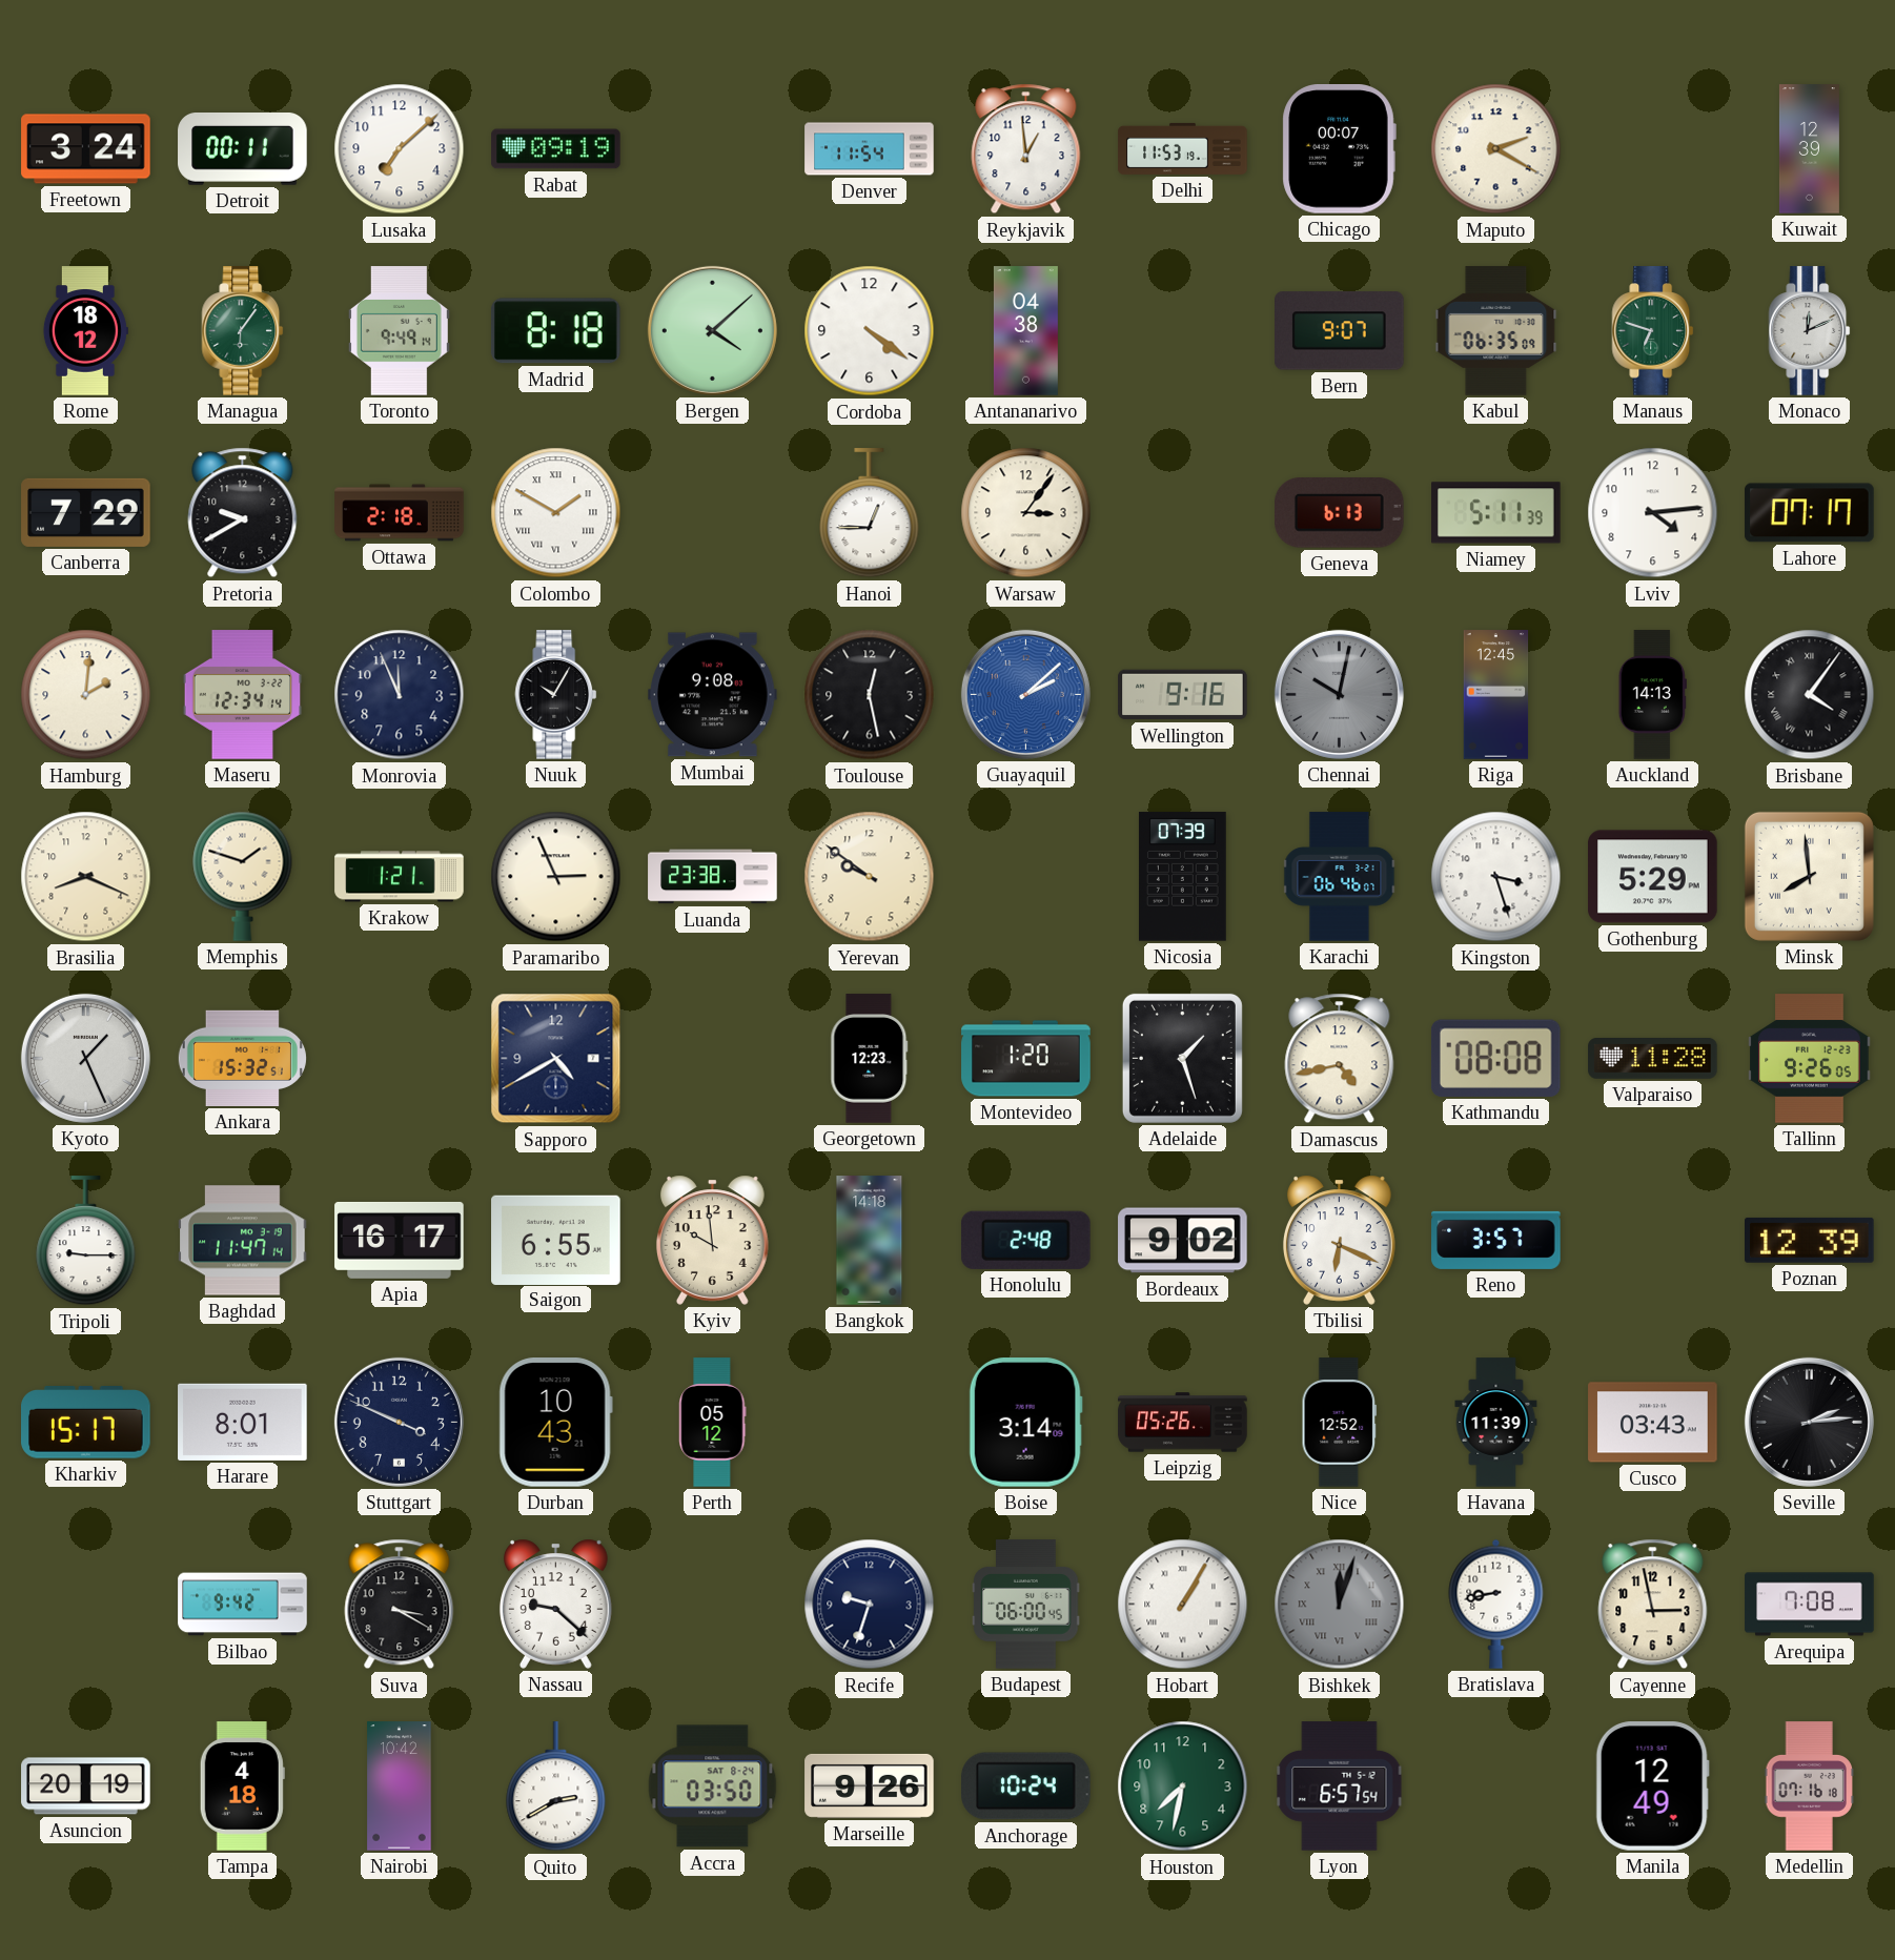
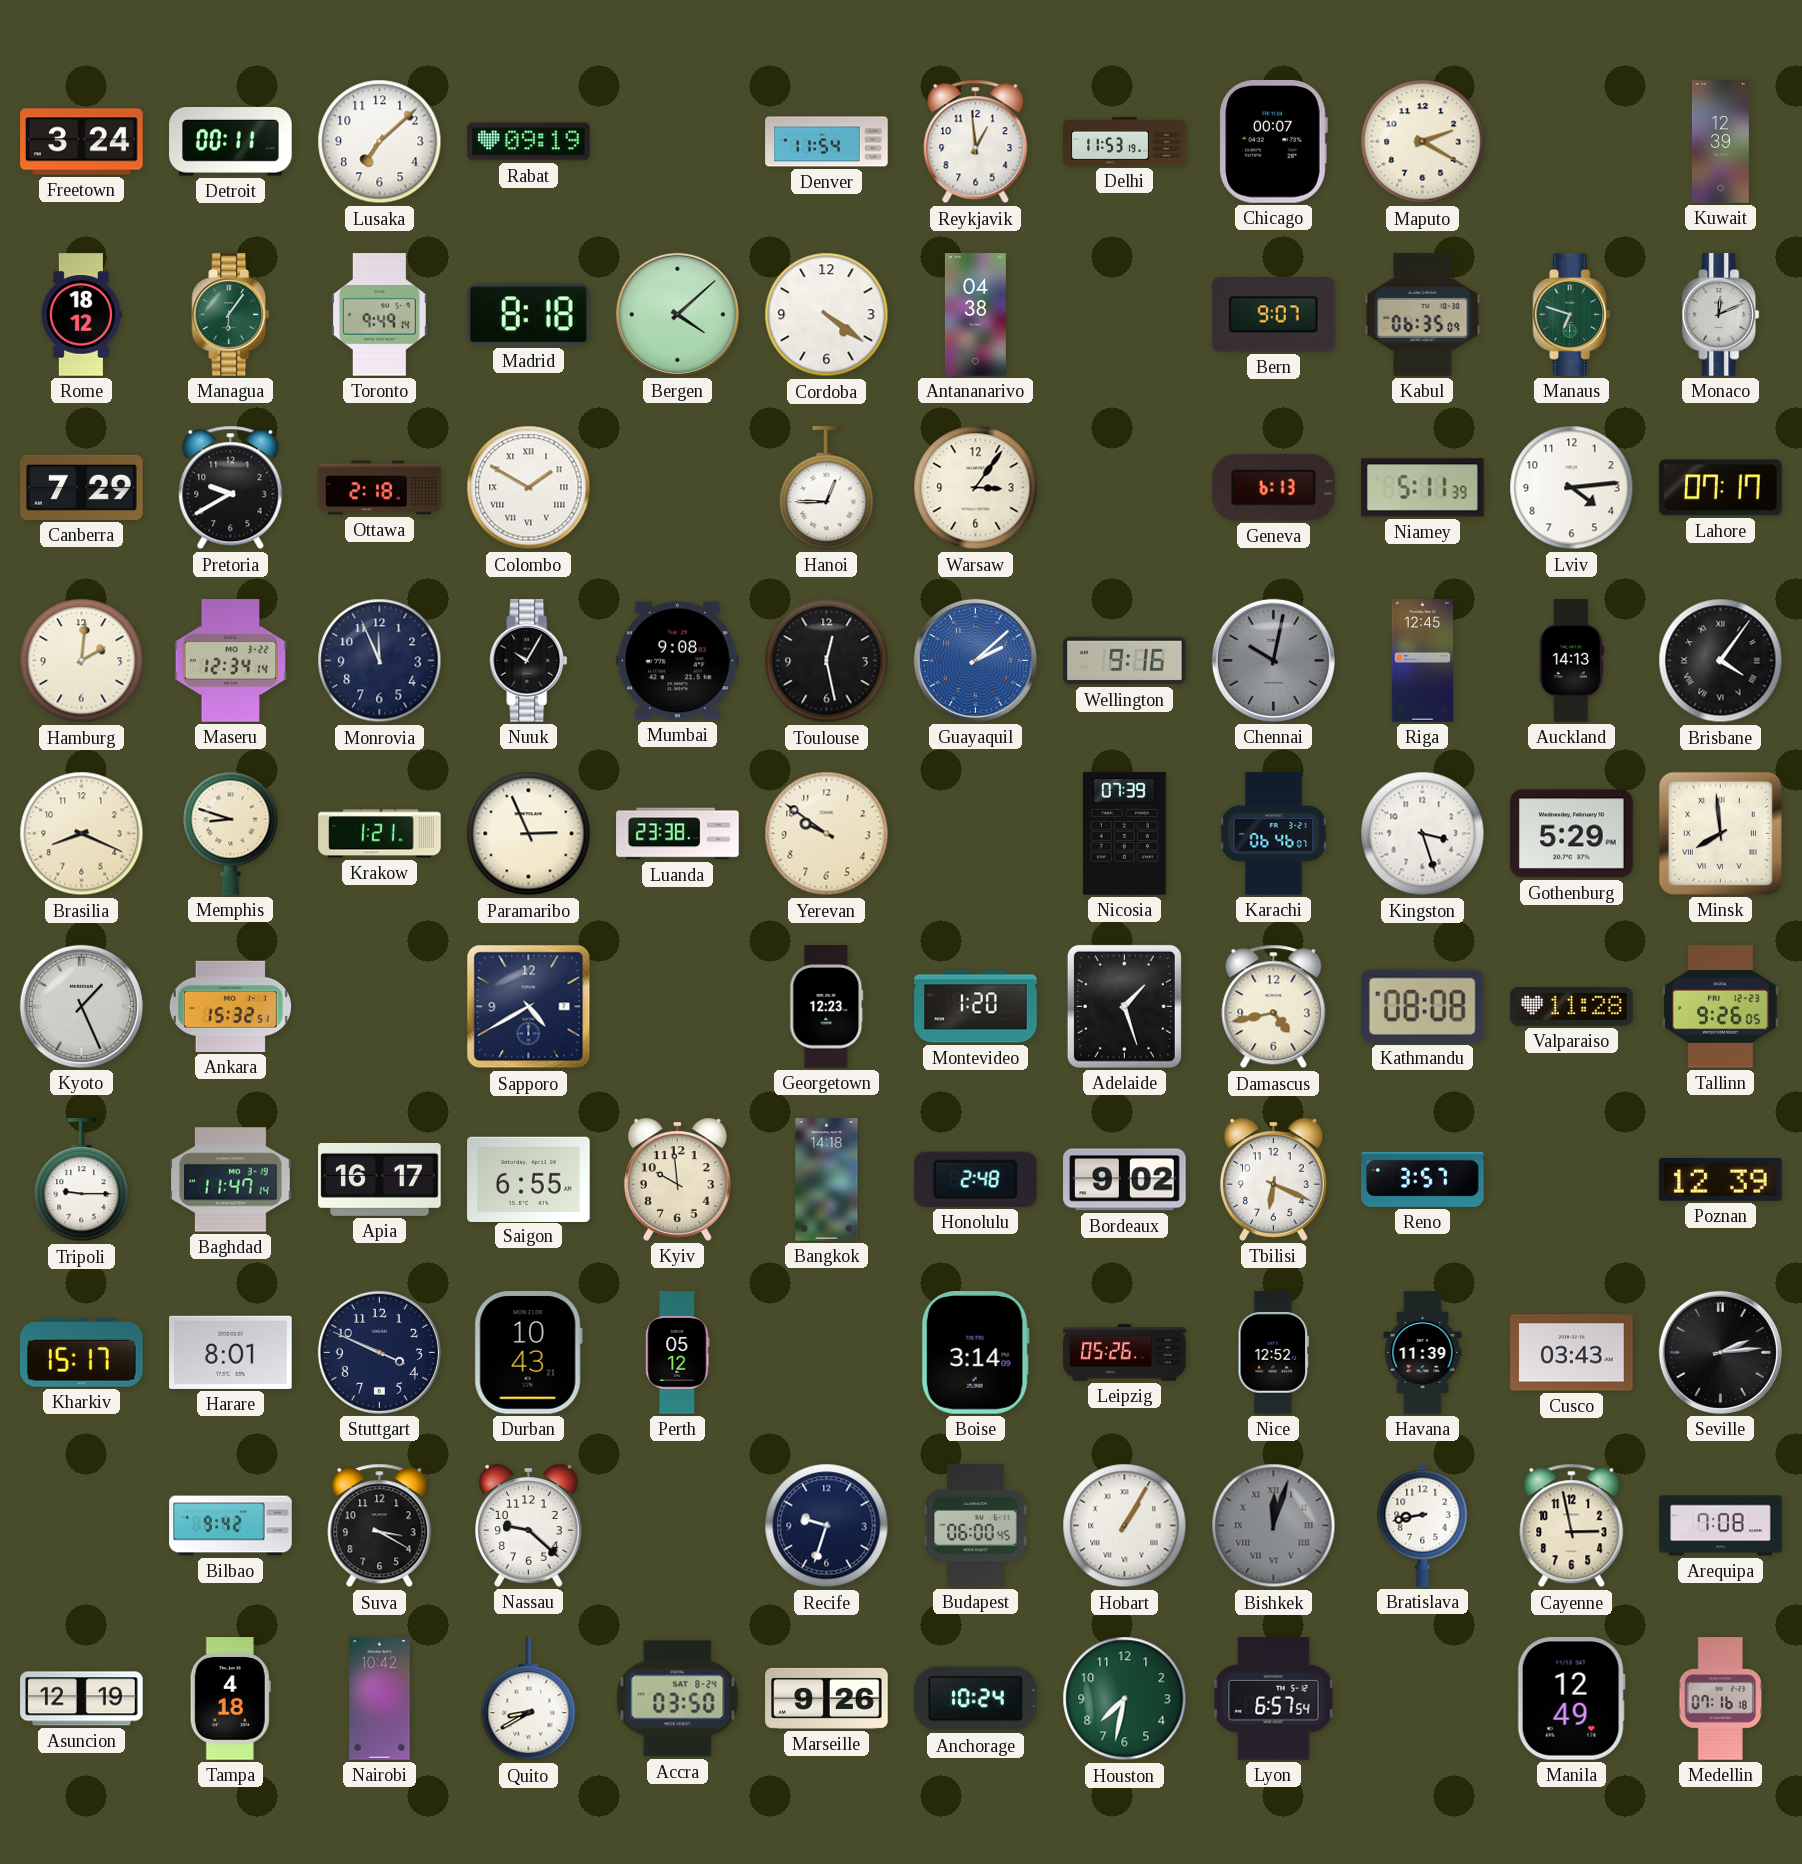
Memphis: 1:48 -> 8:48
Asuncion: 20:19 -> 12:19
Quito: 2:40 -> 8:40
